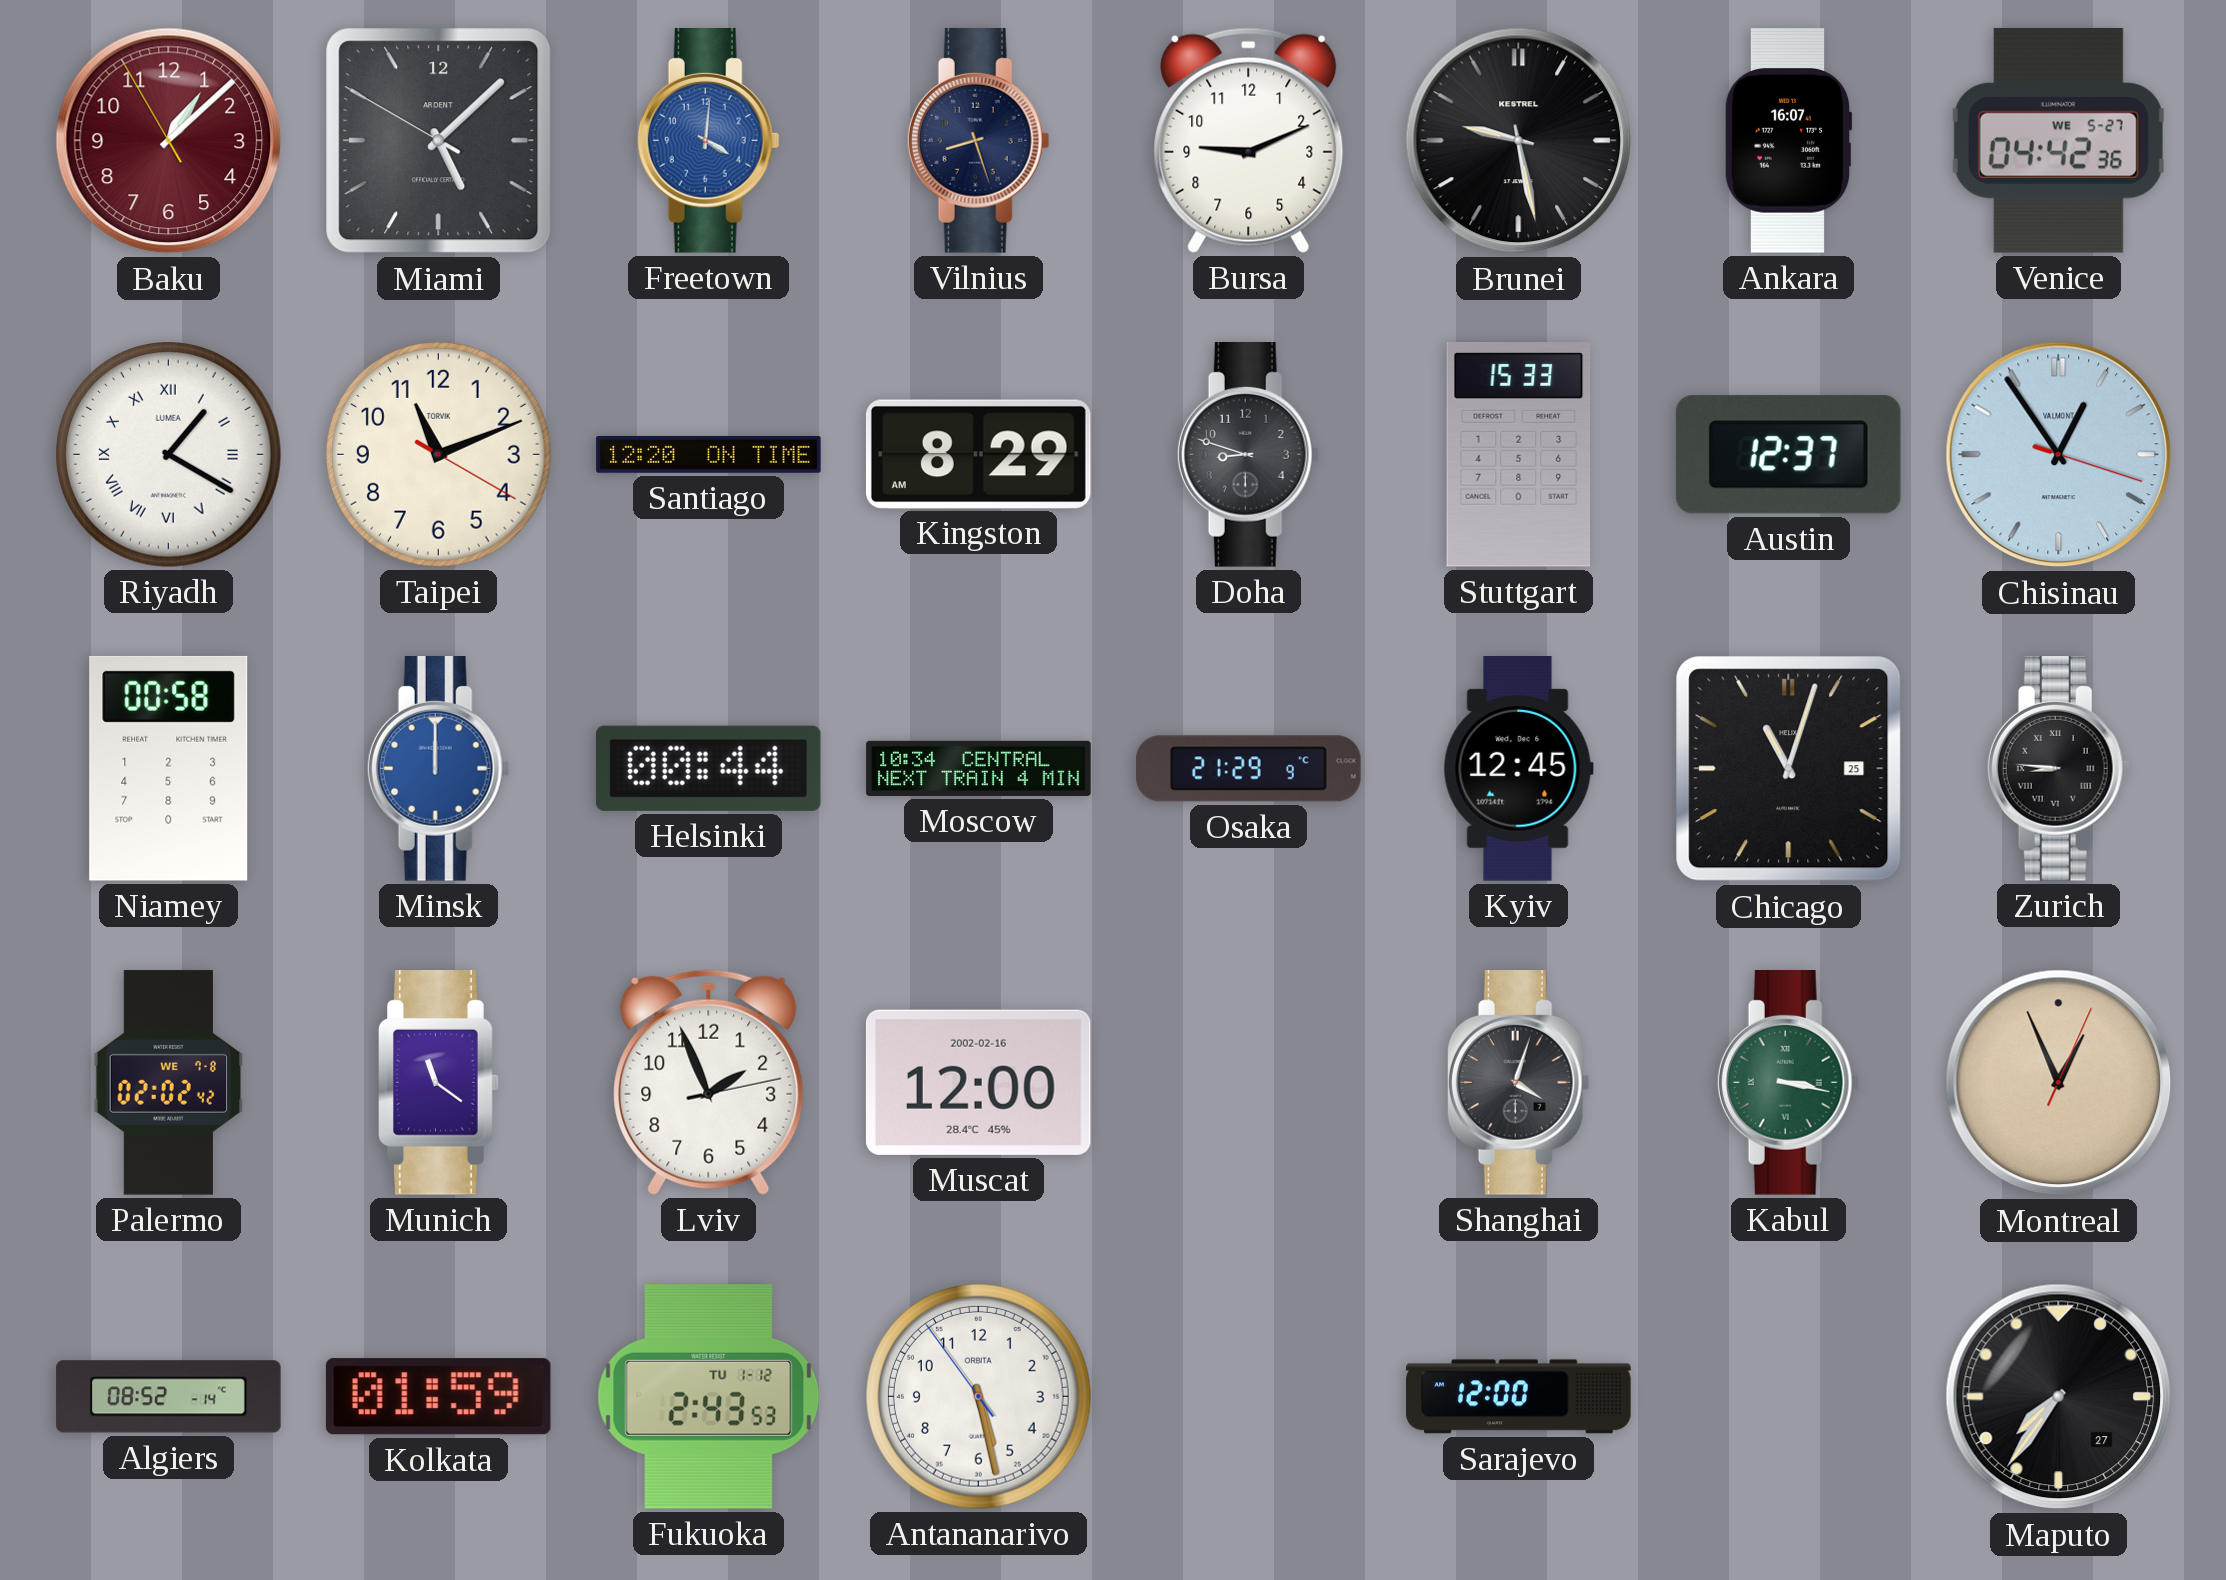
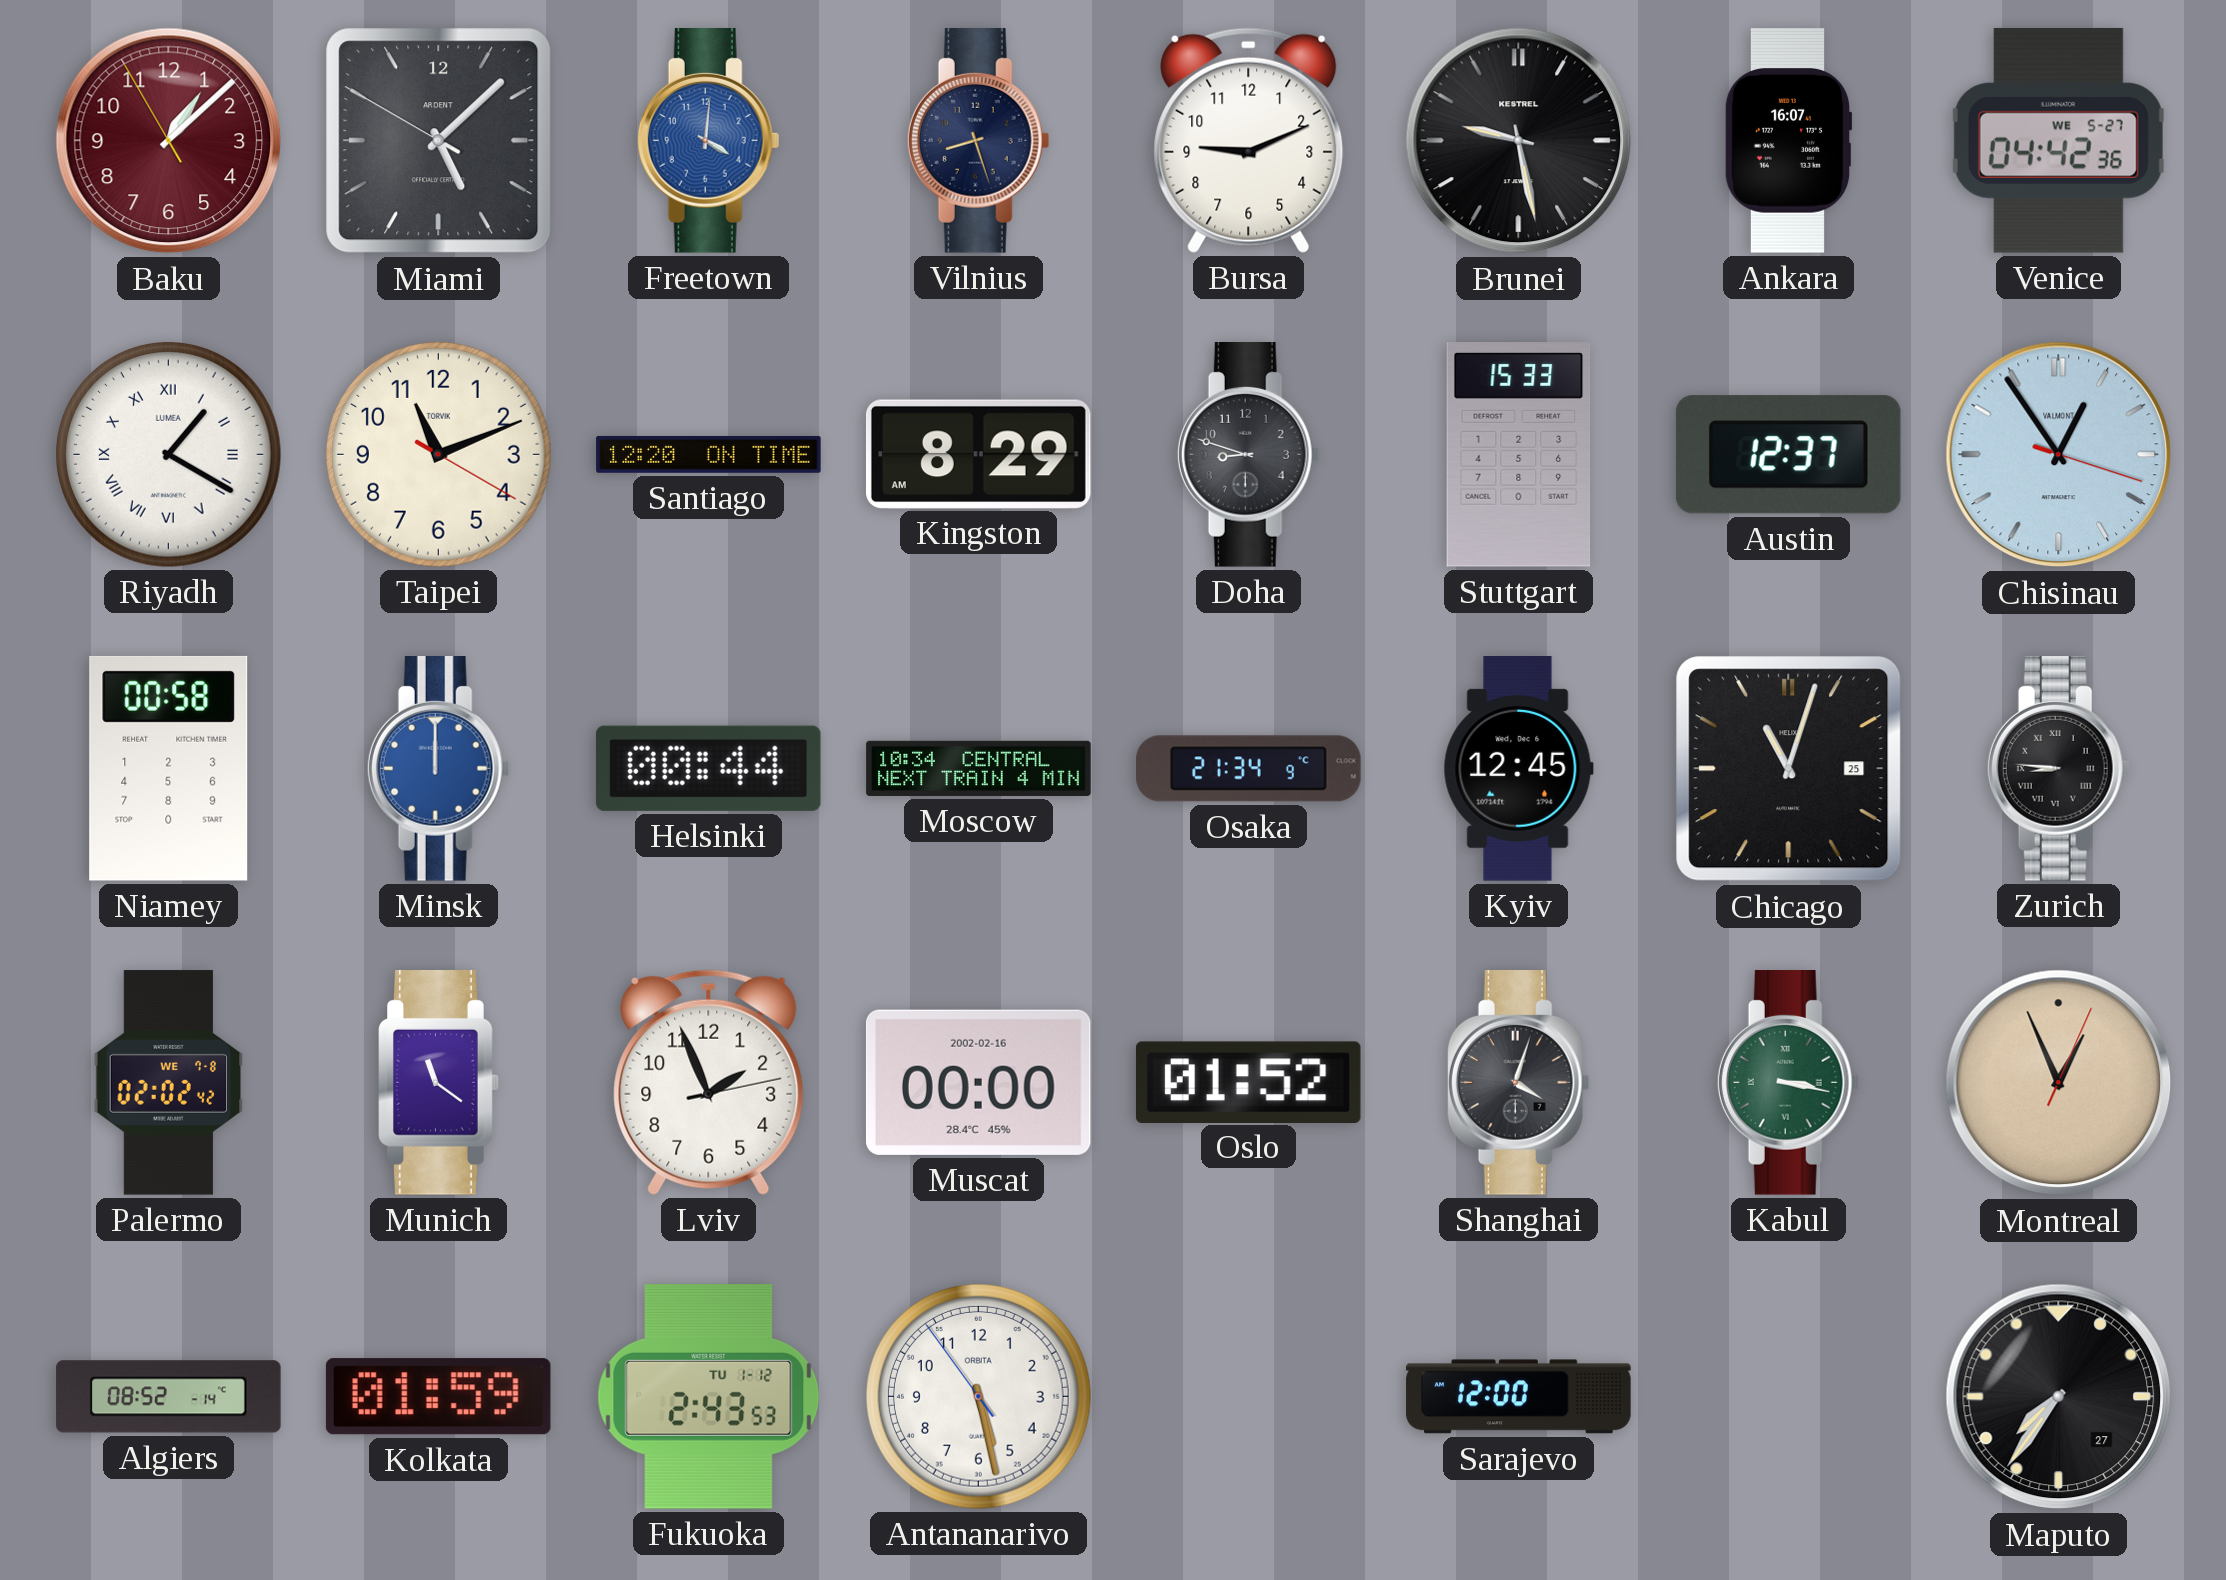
Osaka: 21:29 -> 21:34
Muscat: 12:00 -> 00:00
Oslo: none -> 01:52
